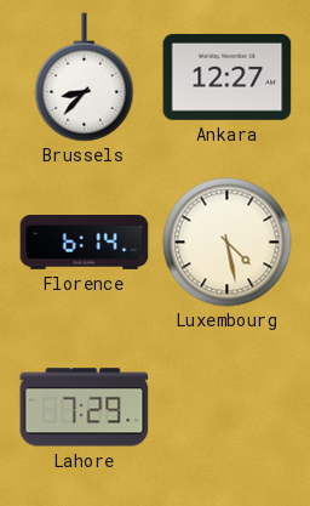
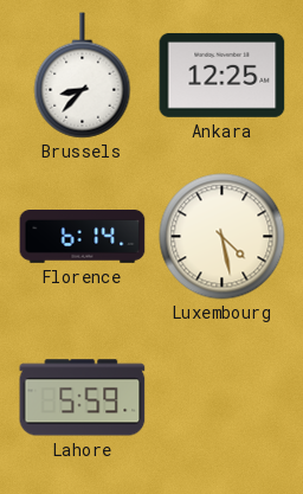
Ankara: 12:27 -> 12:25
Lahore: 7:29 -> 5:59
